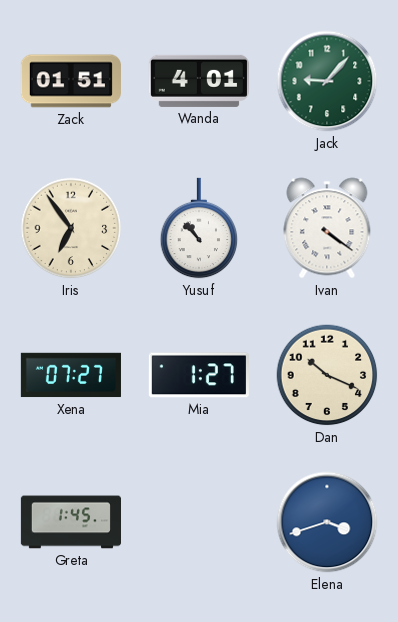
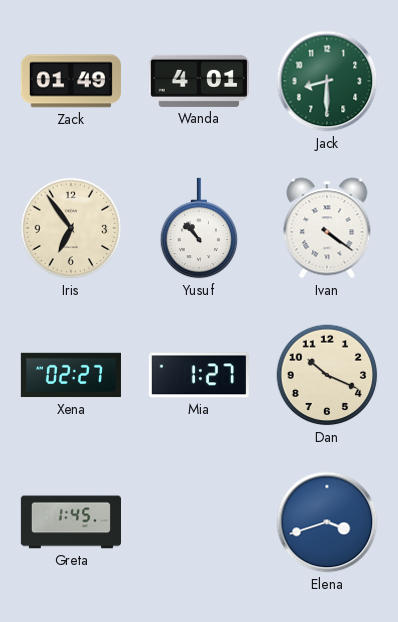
Zack: 01:51 -> 01:49
Jack: 9:07 -> 8:30
Xena: 07:27 -> 02:27
